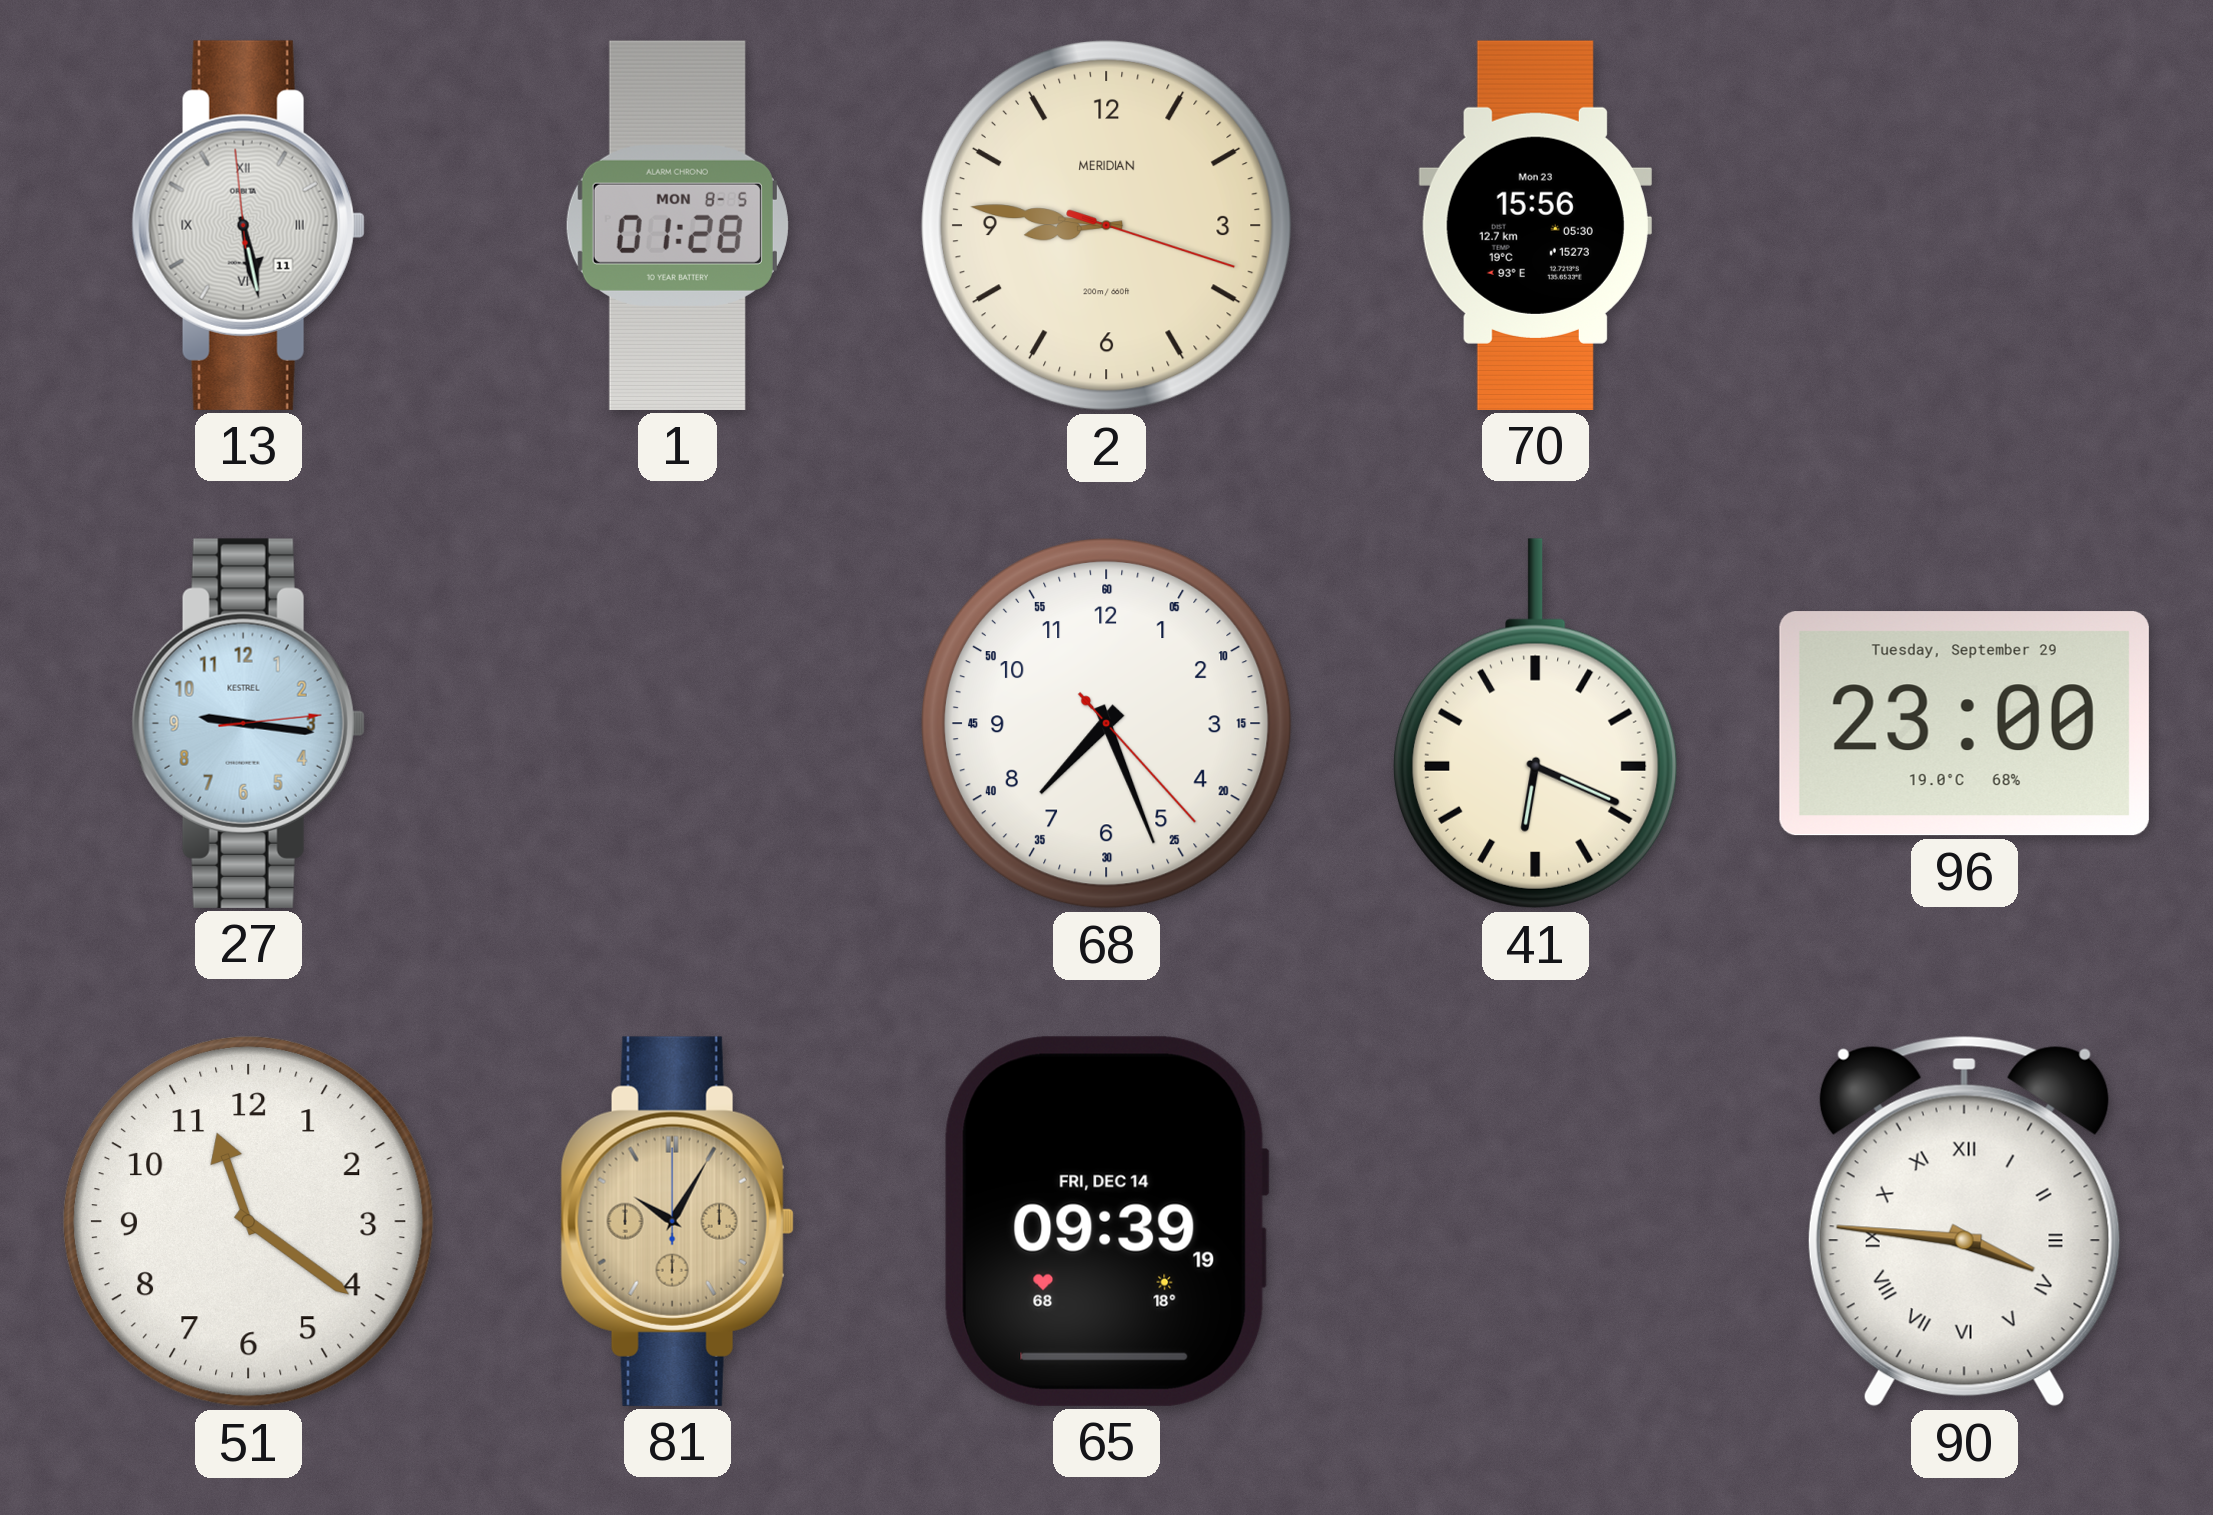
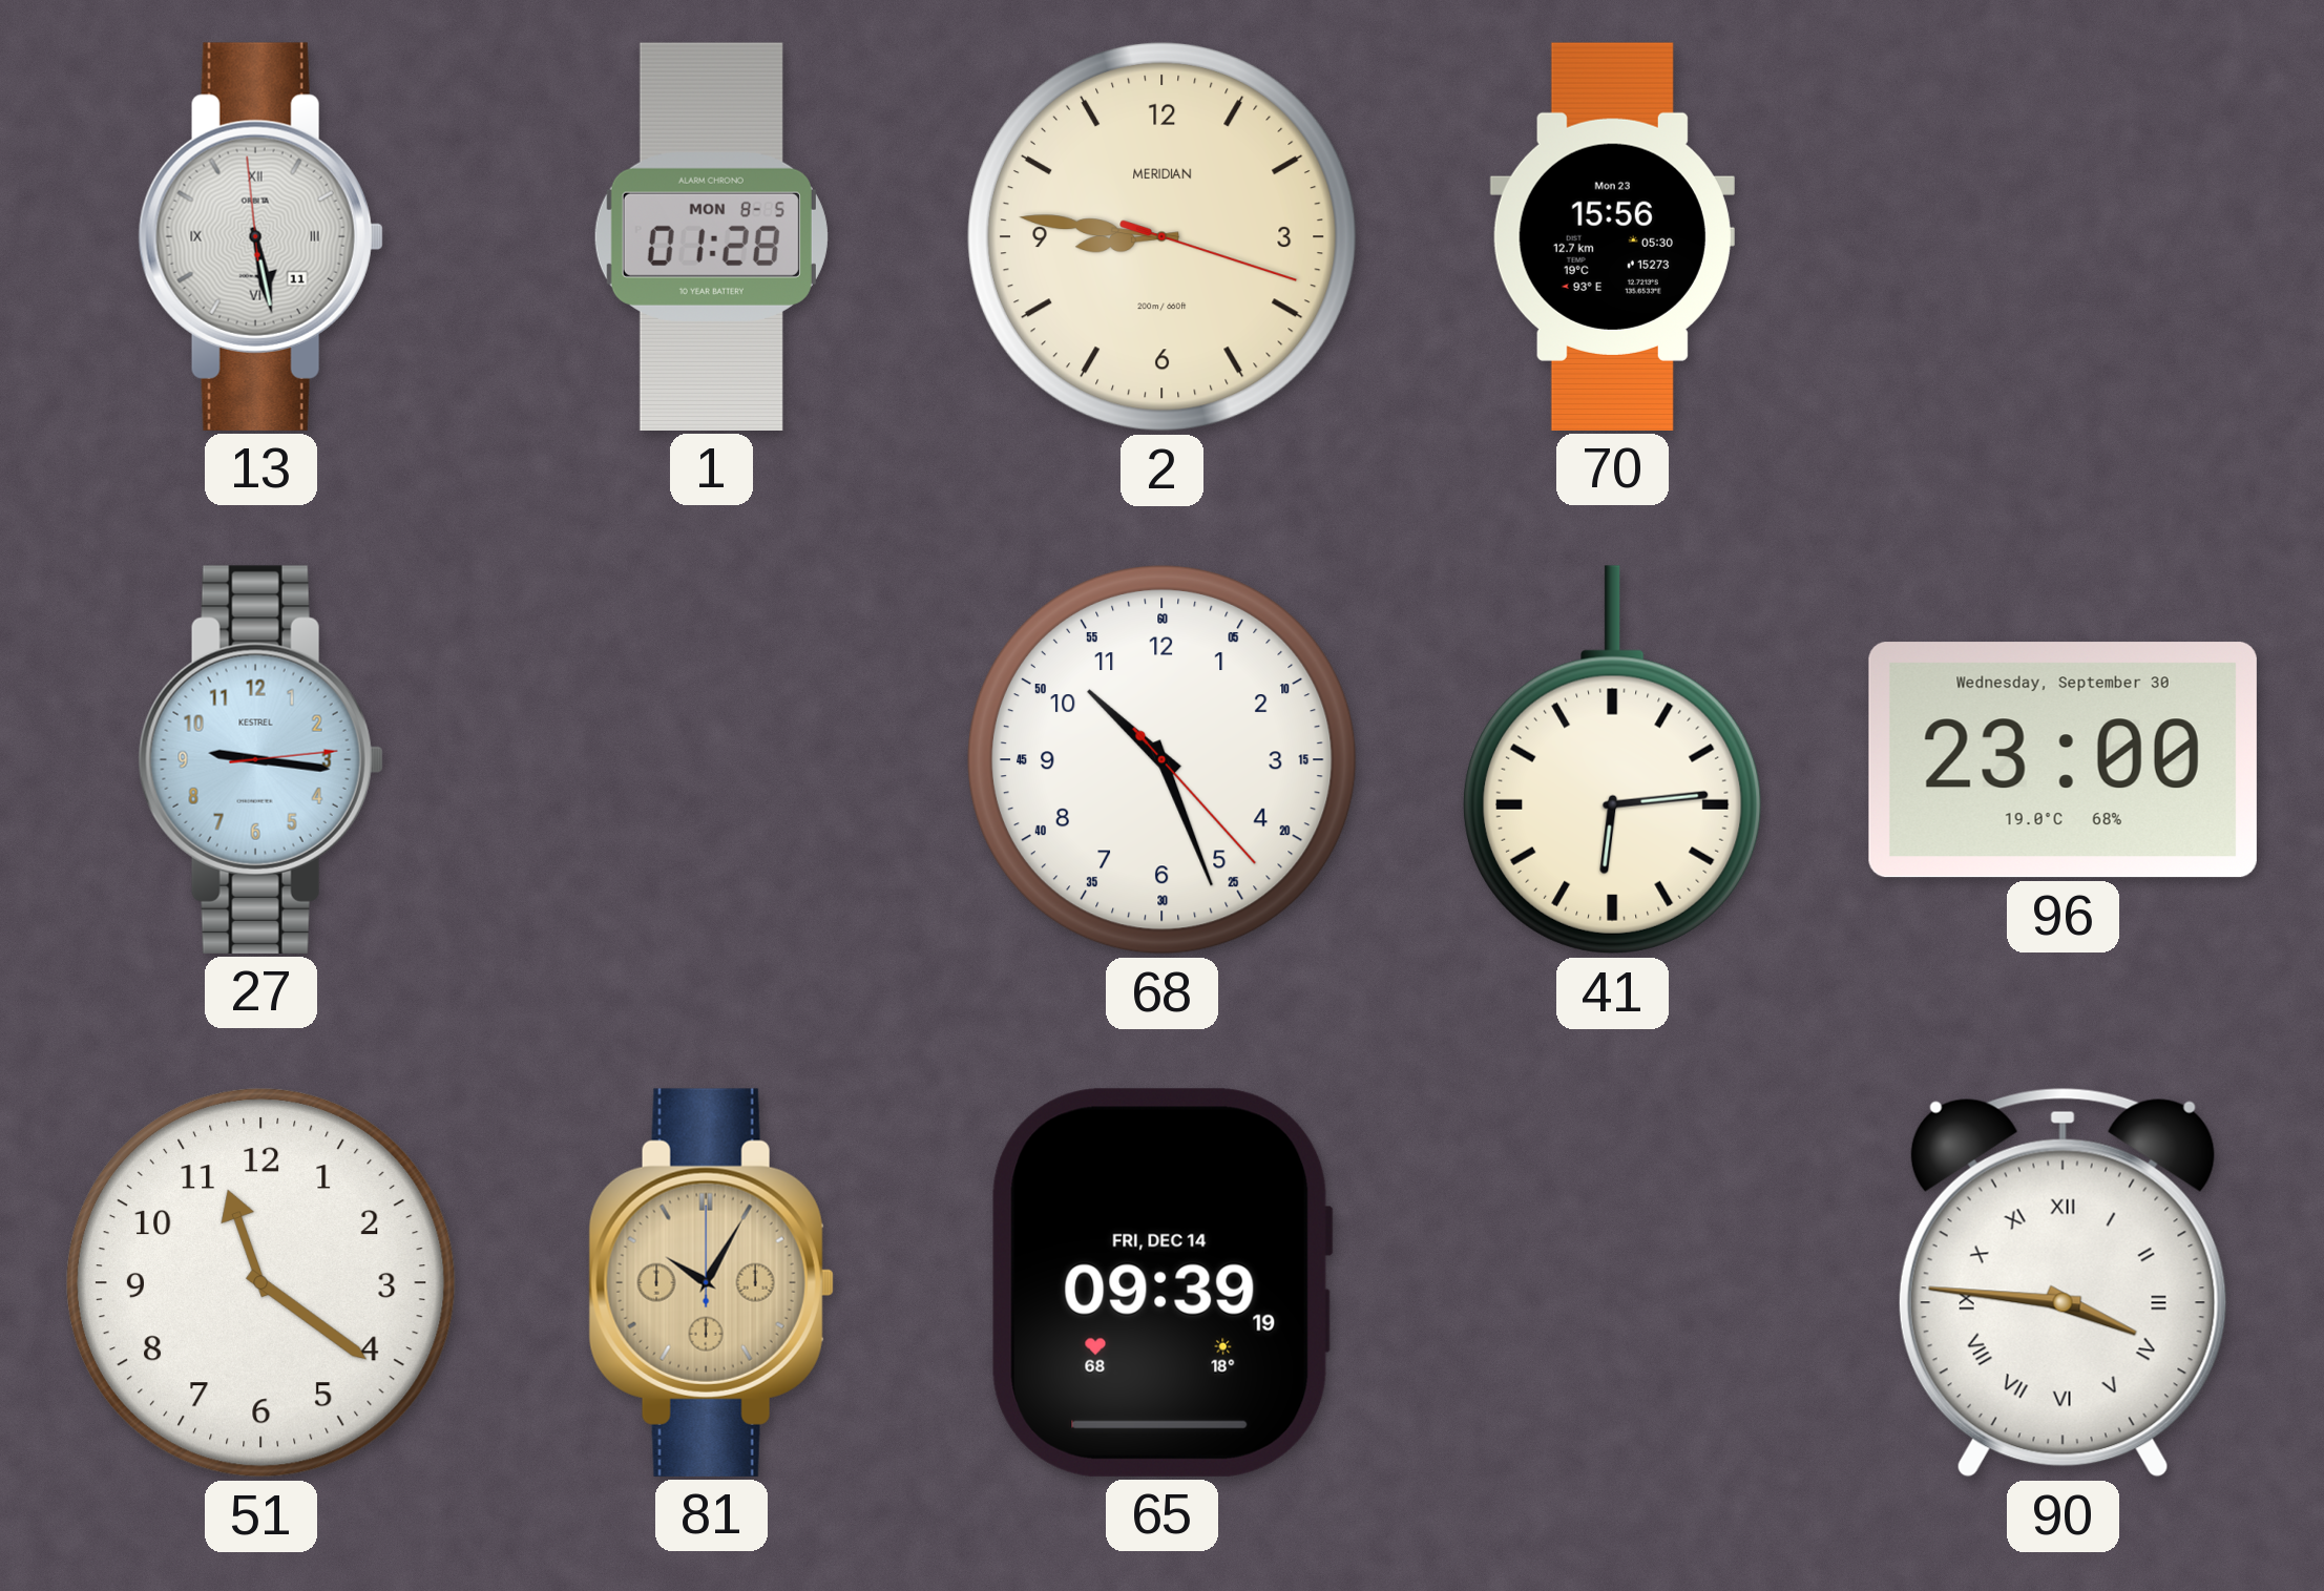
68: 7:26 -> 10:26
41: 6:19 -> 6:14
96 date: Tuesday, September 29 -> Wednesday, September 30
